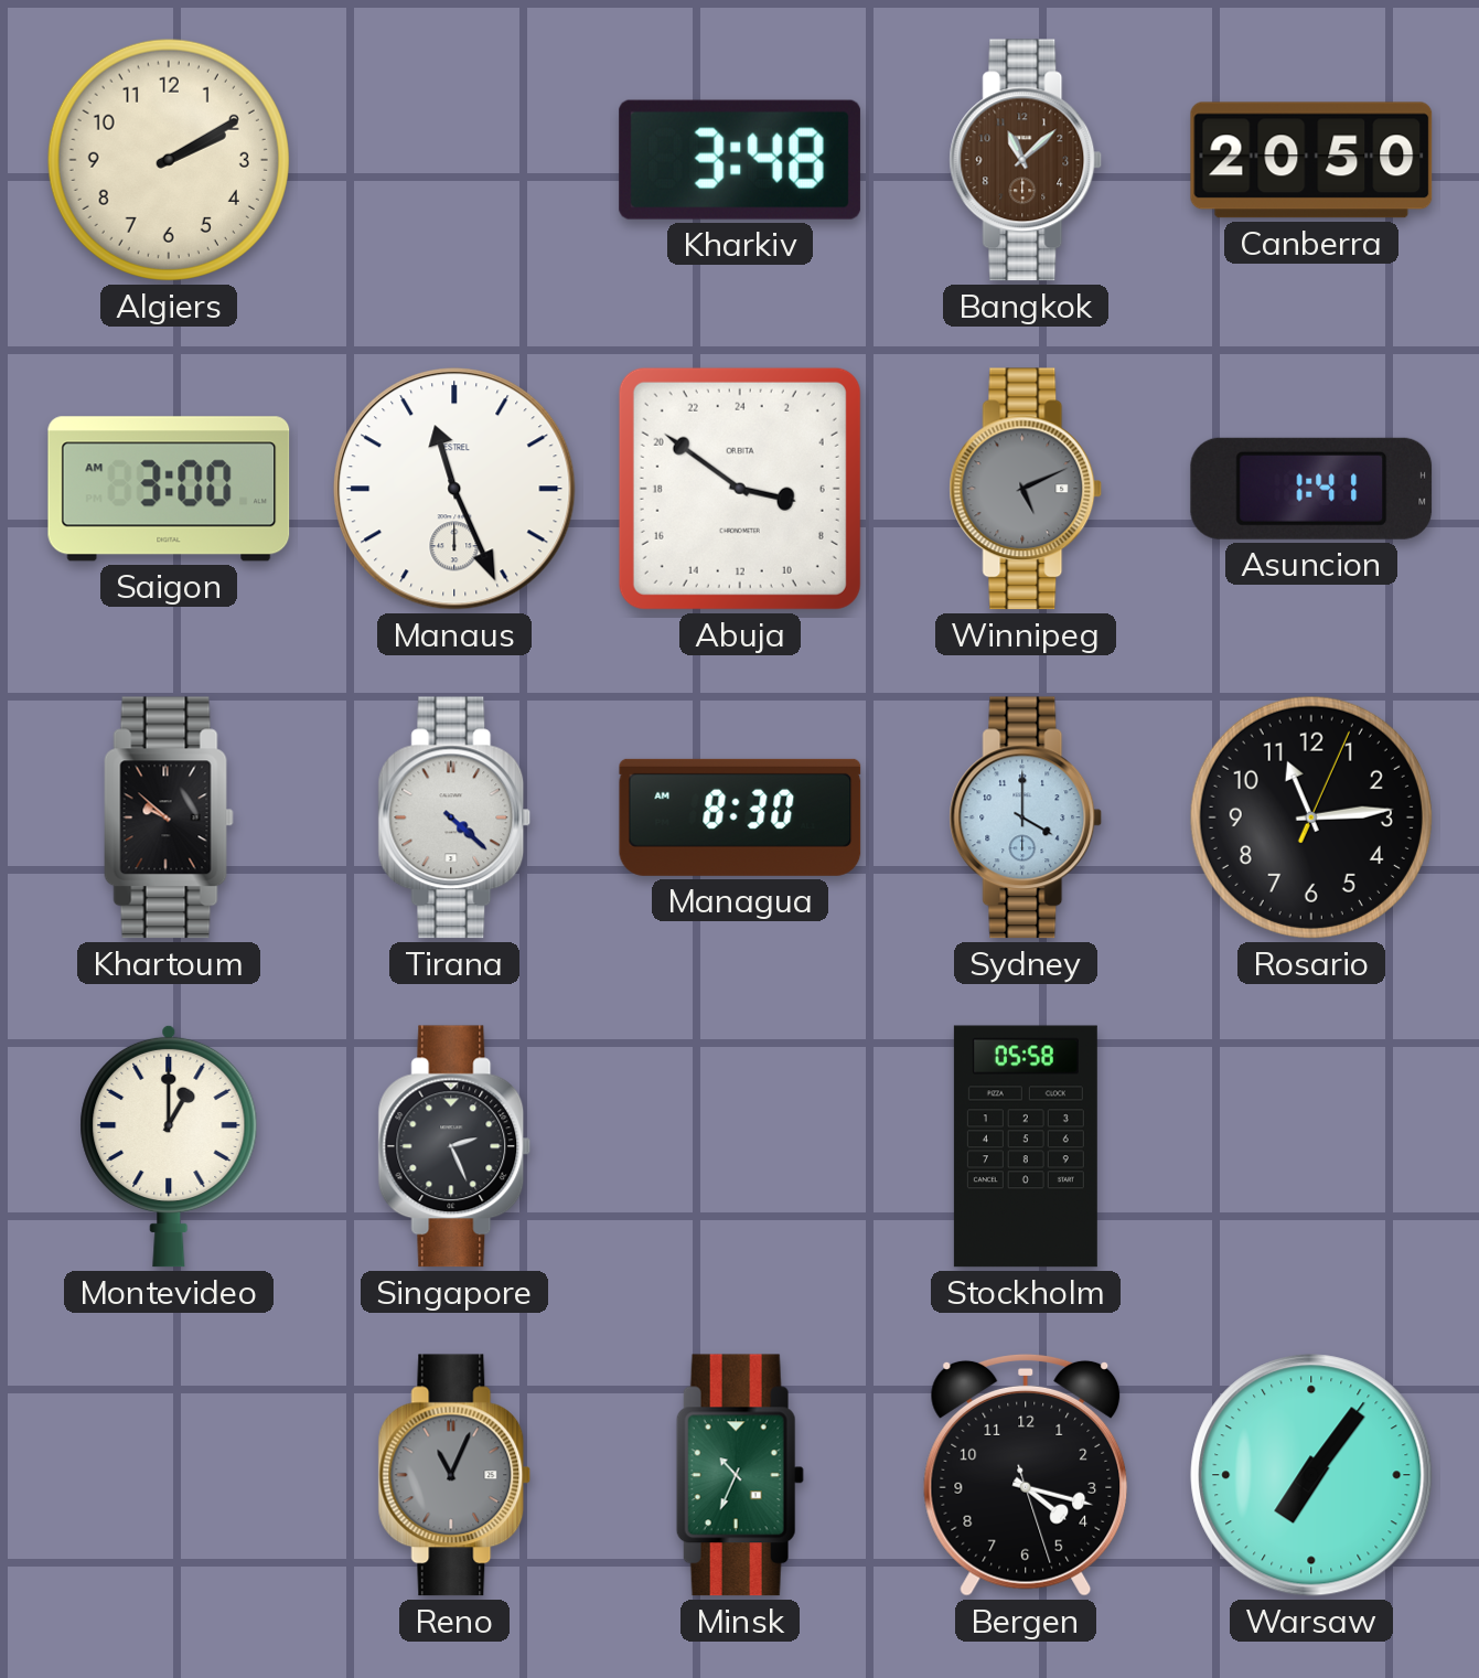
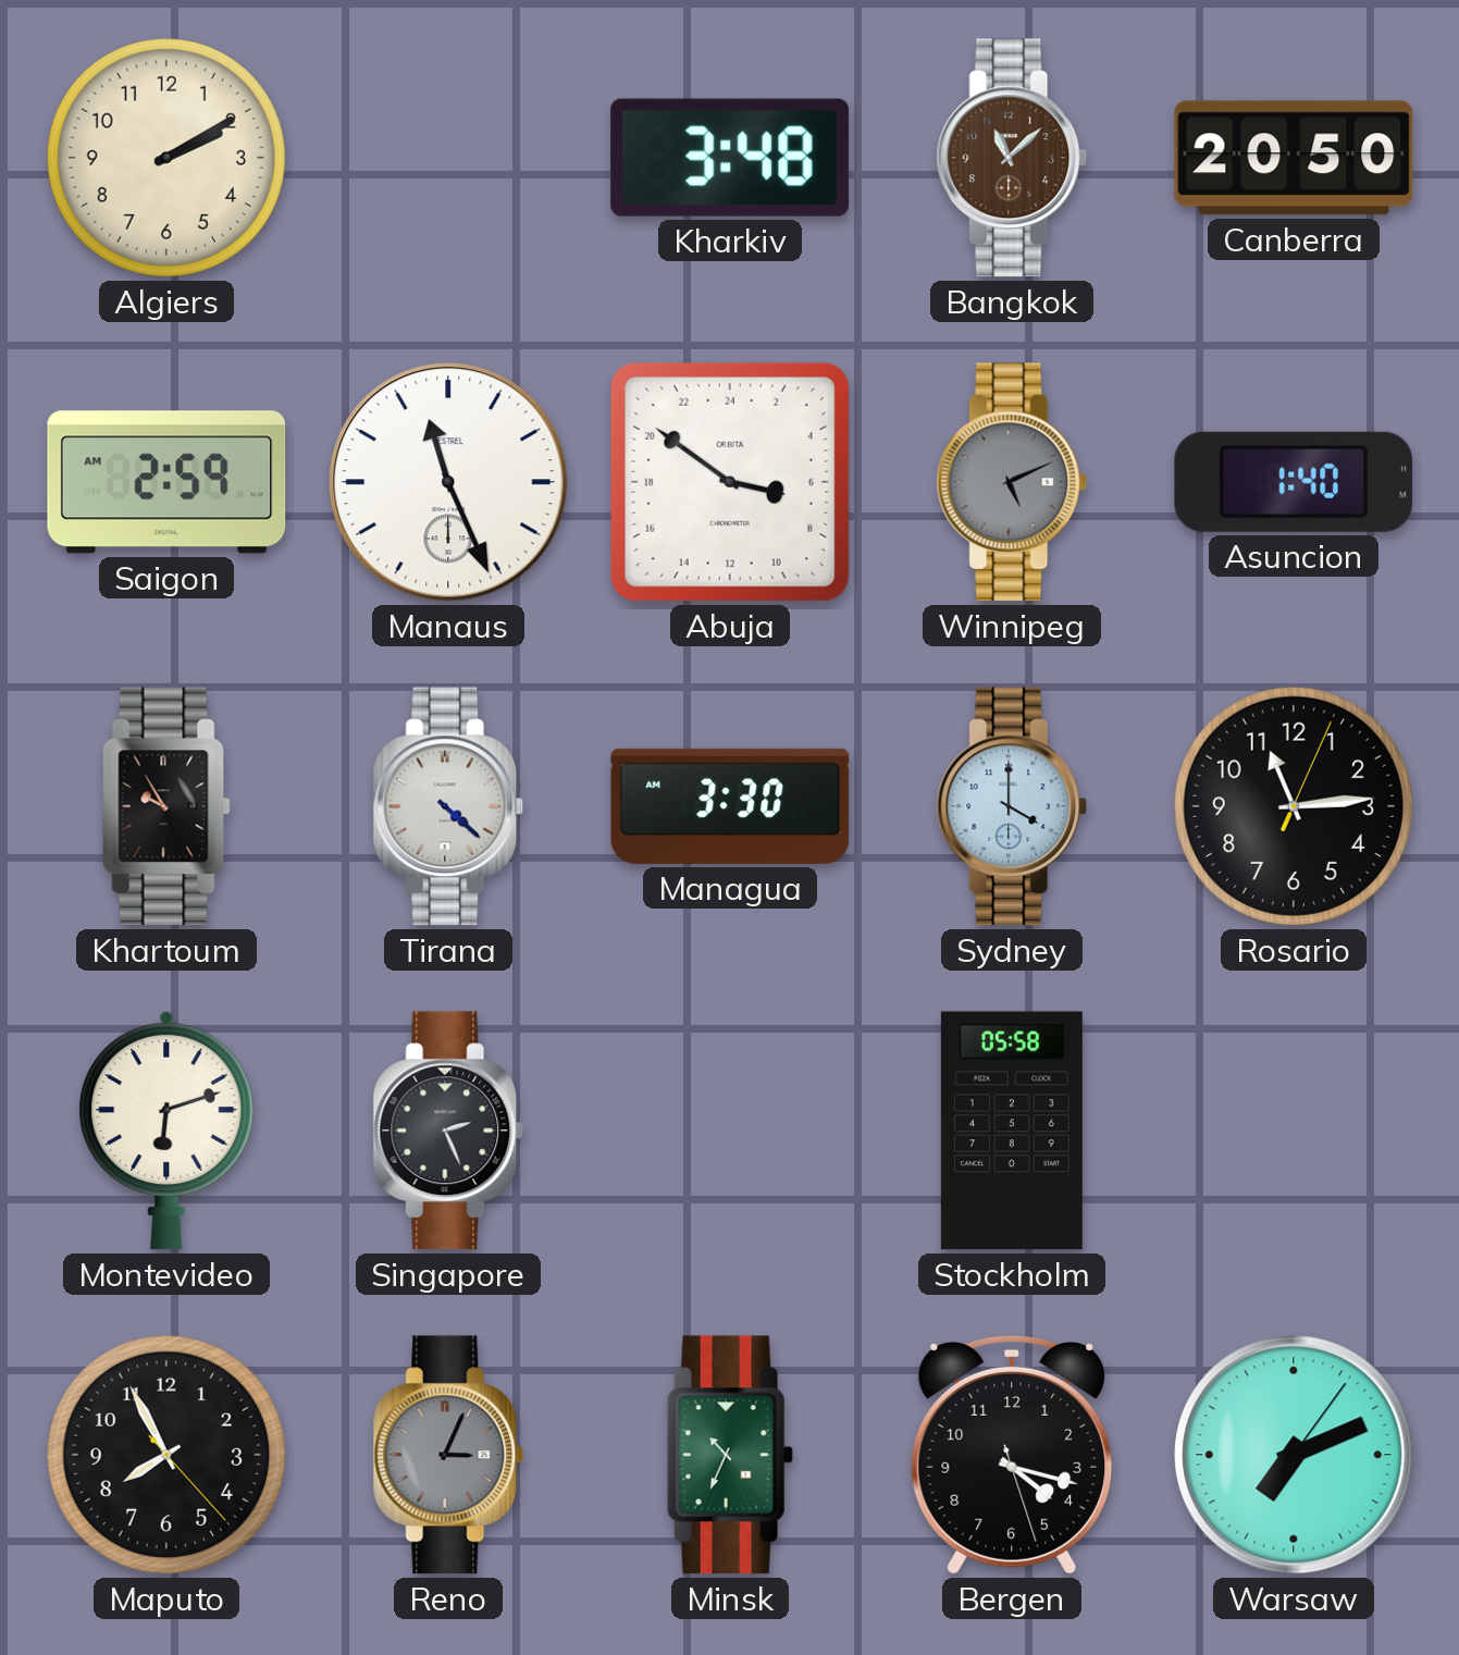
Saigon: 3:00 -> 2:59
Asuncion: 1:41 -> 1:40
Khartoum: 9:52 -> 9:55
Managua: 8:30 -> 3:30
Montevideo: 1:00 -> 6:12
Maputo: none -> 7:55
Reno: 11:04 -> 3:04
Warsaw: 7:06 -> 7:11
